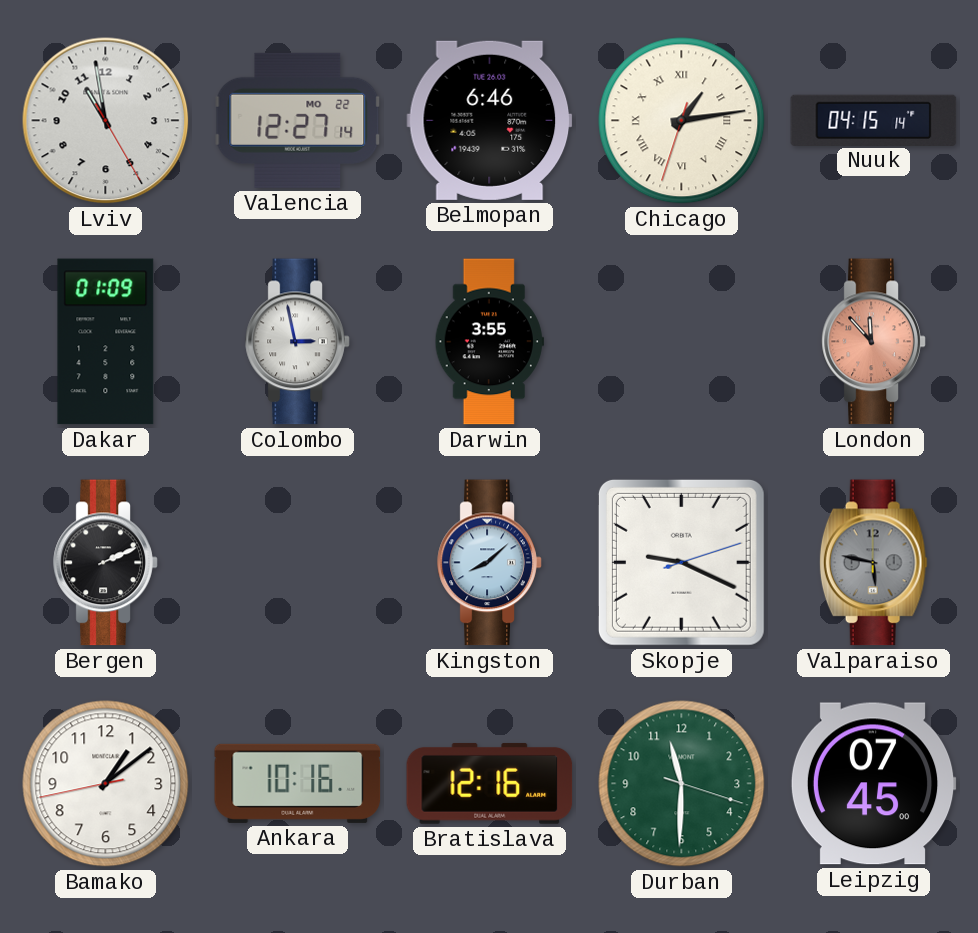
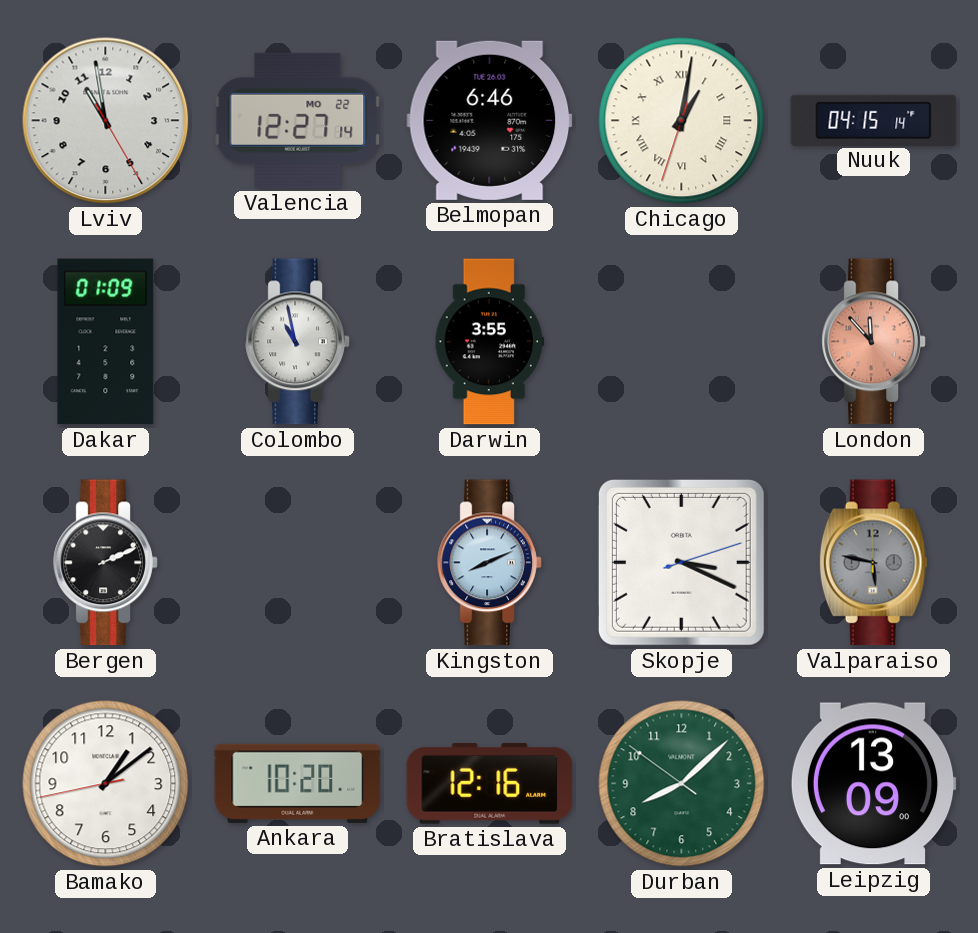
Chicago: 1:13 -> 1:01
Colombo: 2:58 -> 10:58
Kingston: 8:08 -> 8:11
Skopje: 9:19 -> 3:19
Ankara: 10:16 -> 10:20
Durban: 11:30 -> 8:07
Leipzig: 07:45 -> 13:09
